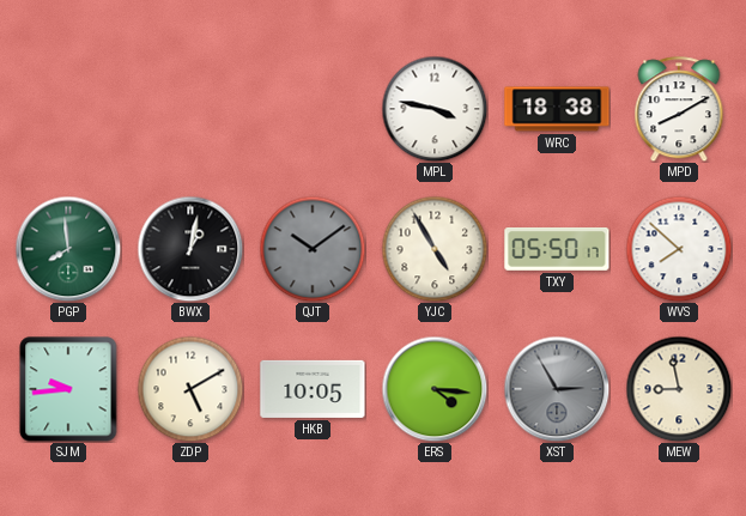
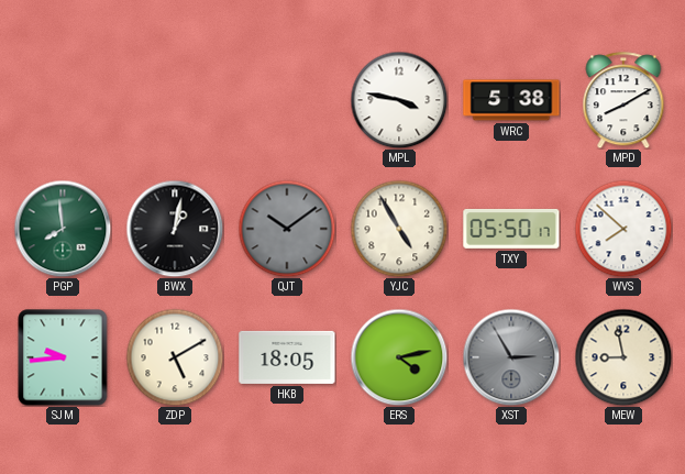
WRC: 18:38 -> 5:38
HKB: 10:05 -> 18:05
ERS: 4:16 -> 4:13
